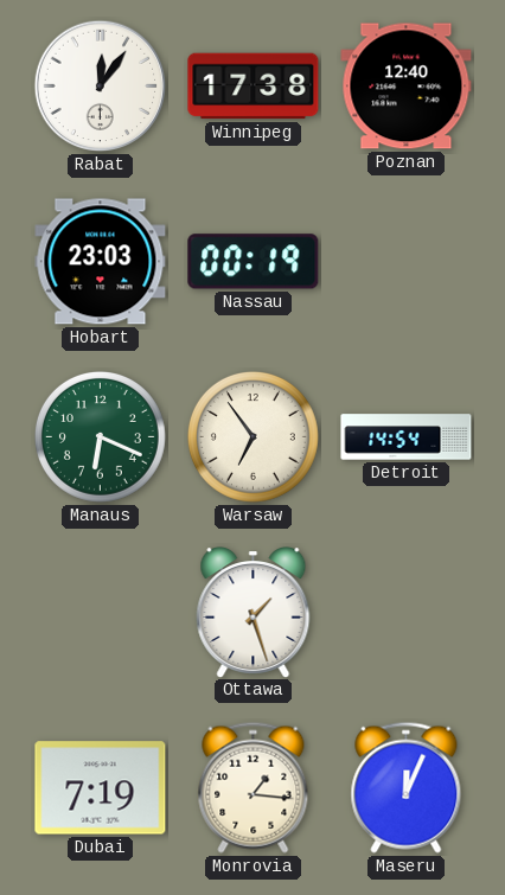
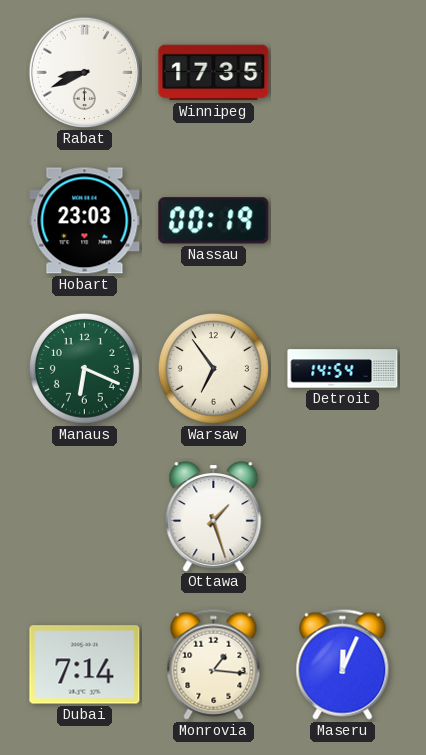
Rabat: 12:06 -> 8:41
Winnipeg: 17:38 -> 17:35
Poznan: 12:40 -> none
Dubai: 7:19 -> 7:14
